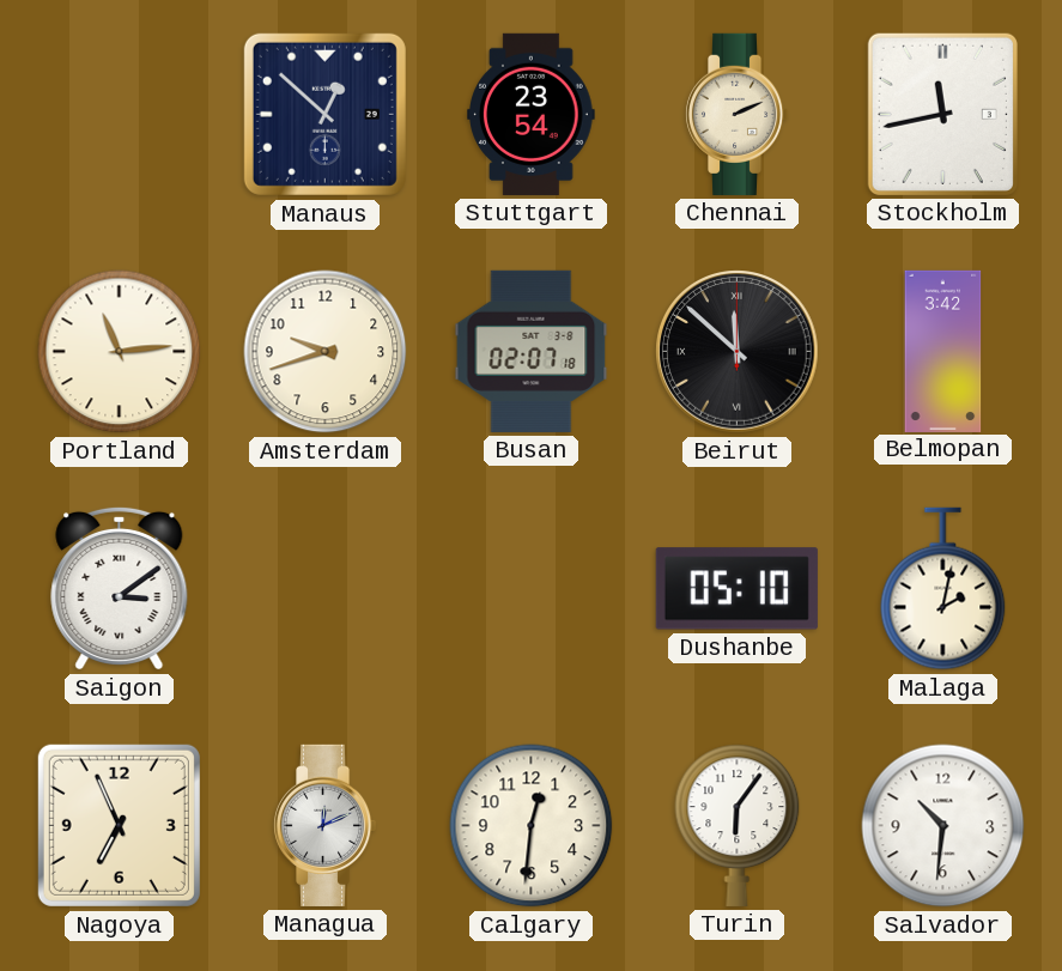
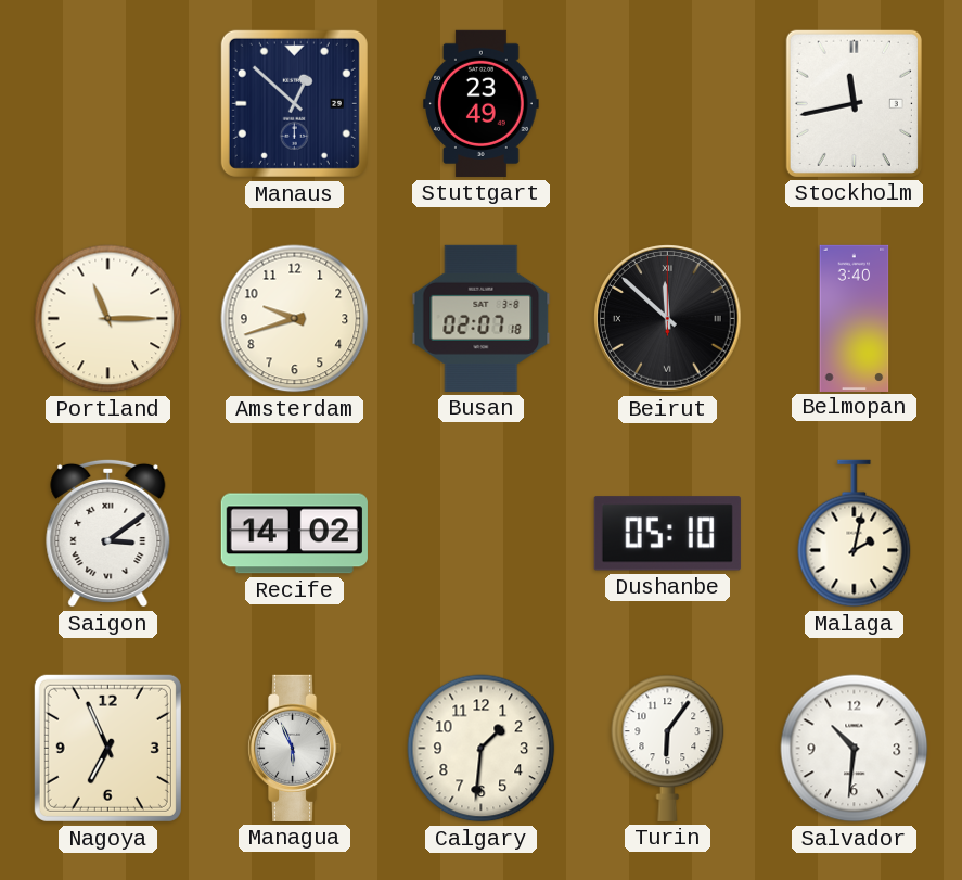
Stuttgart: 23:54 -> 23:49
Chennai: 2:11 -> none
Portland: 11:14 -> 11:15
Belmopan: 3:42 -> 3:40
Recife: none -> 14:02
Managua: 12:11 -> 5:56
Calgary: 12:31 -> 1:31
